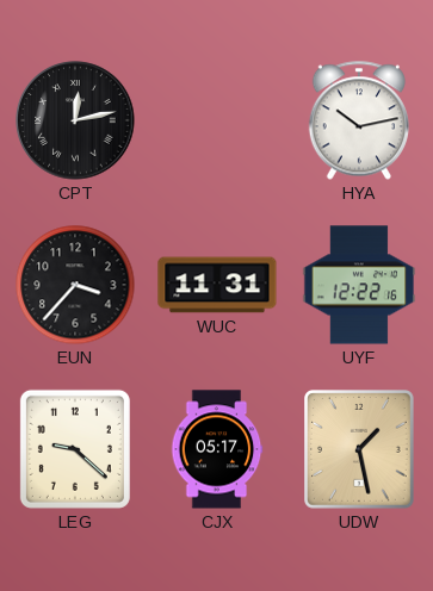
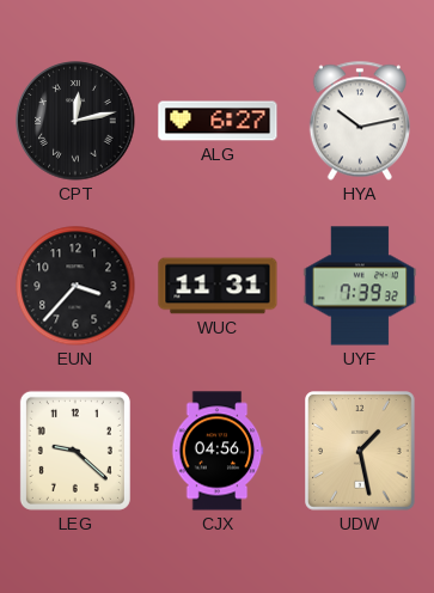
ALG: none -> 6:27
UYF: 12:22 -> 7:39
CJX: 05:17 -> 04:56
